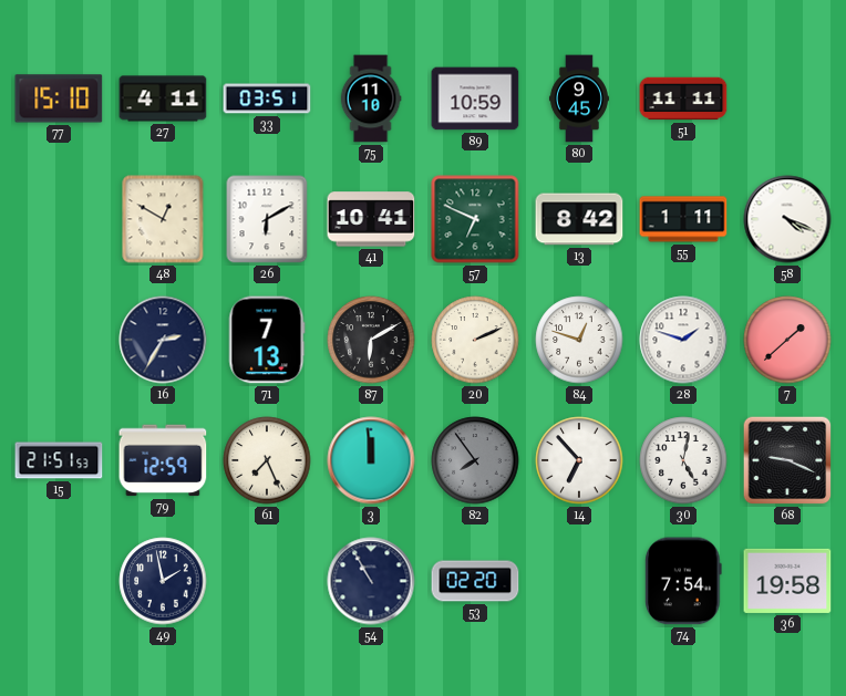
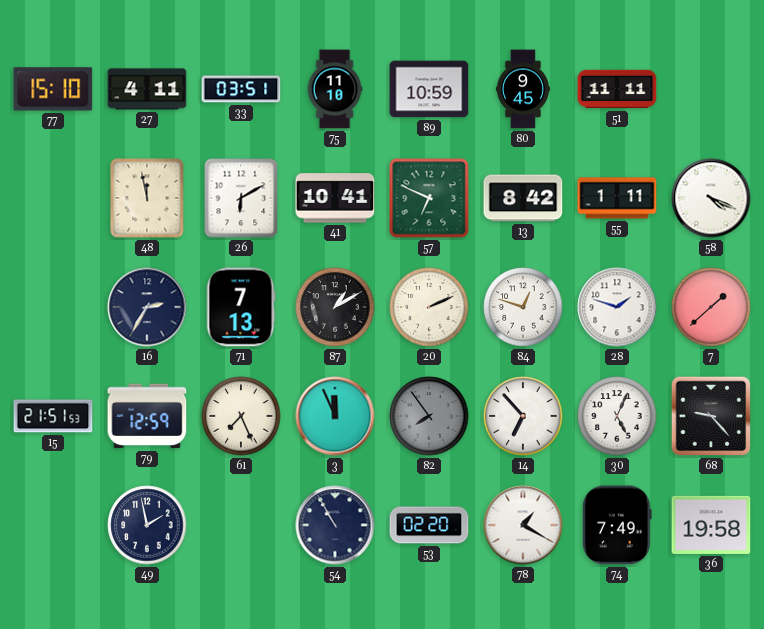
48: 12:50 -> 11:58
87: 6:10 -> 1:10
3: 11:59 -> 11:56
30: 5:02 -> 5:04
68: 9:19 -> 9:23
78: none -> 1:20
74: 7:54 -> 7:49
